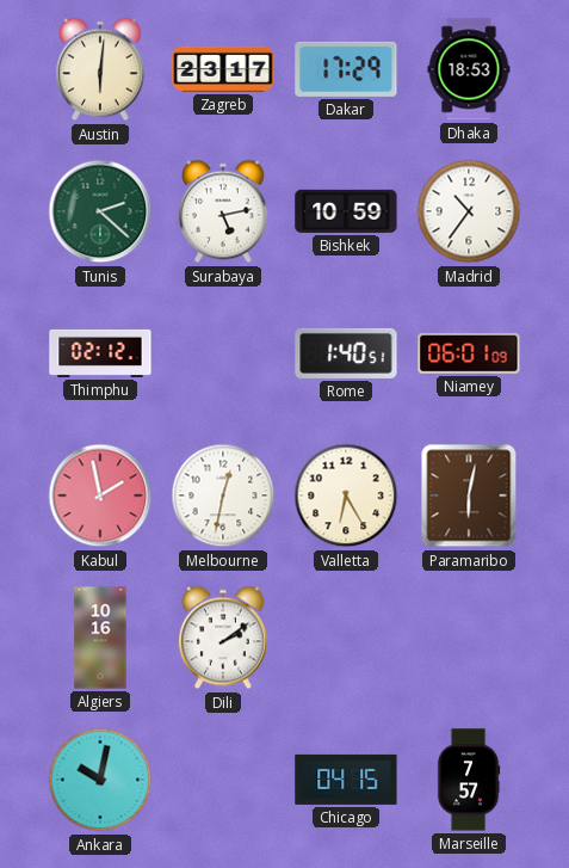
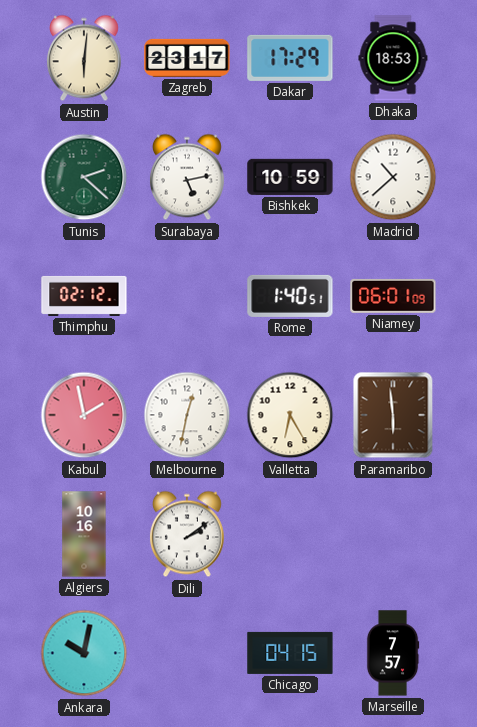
Madrid: 10:36 -> 10:38
Paramaribo: 6:02 -> 5:59
